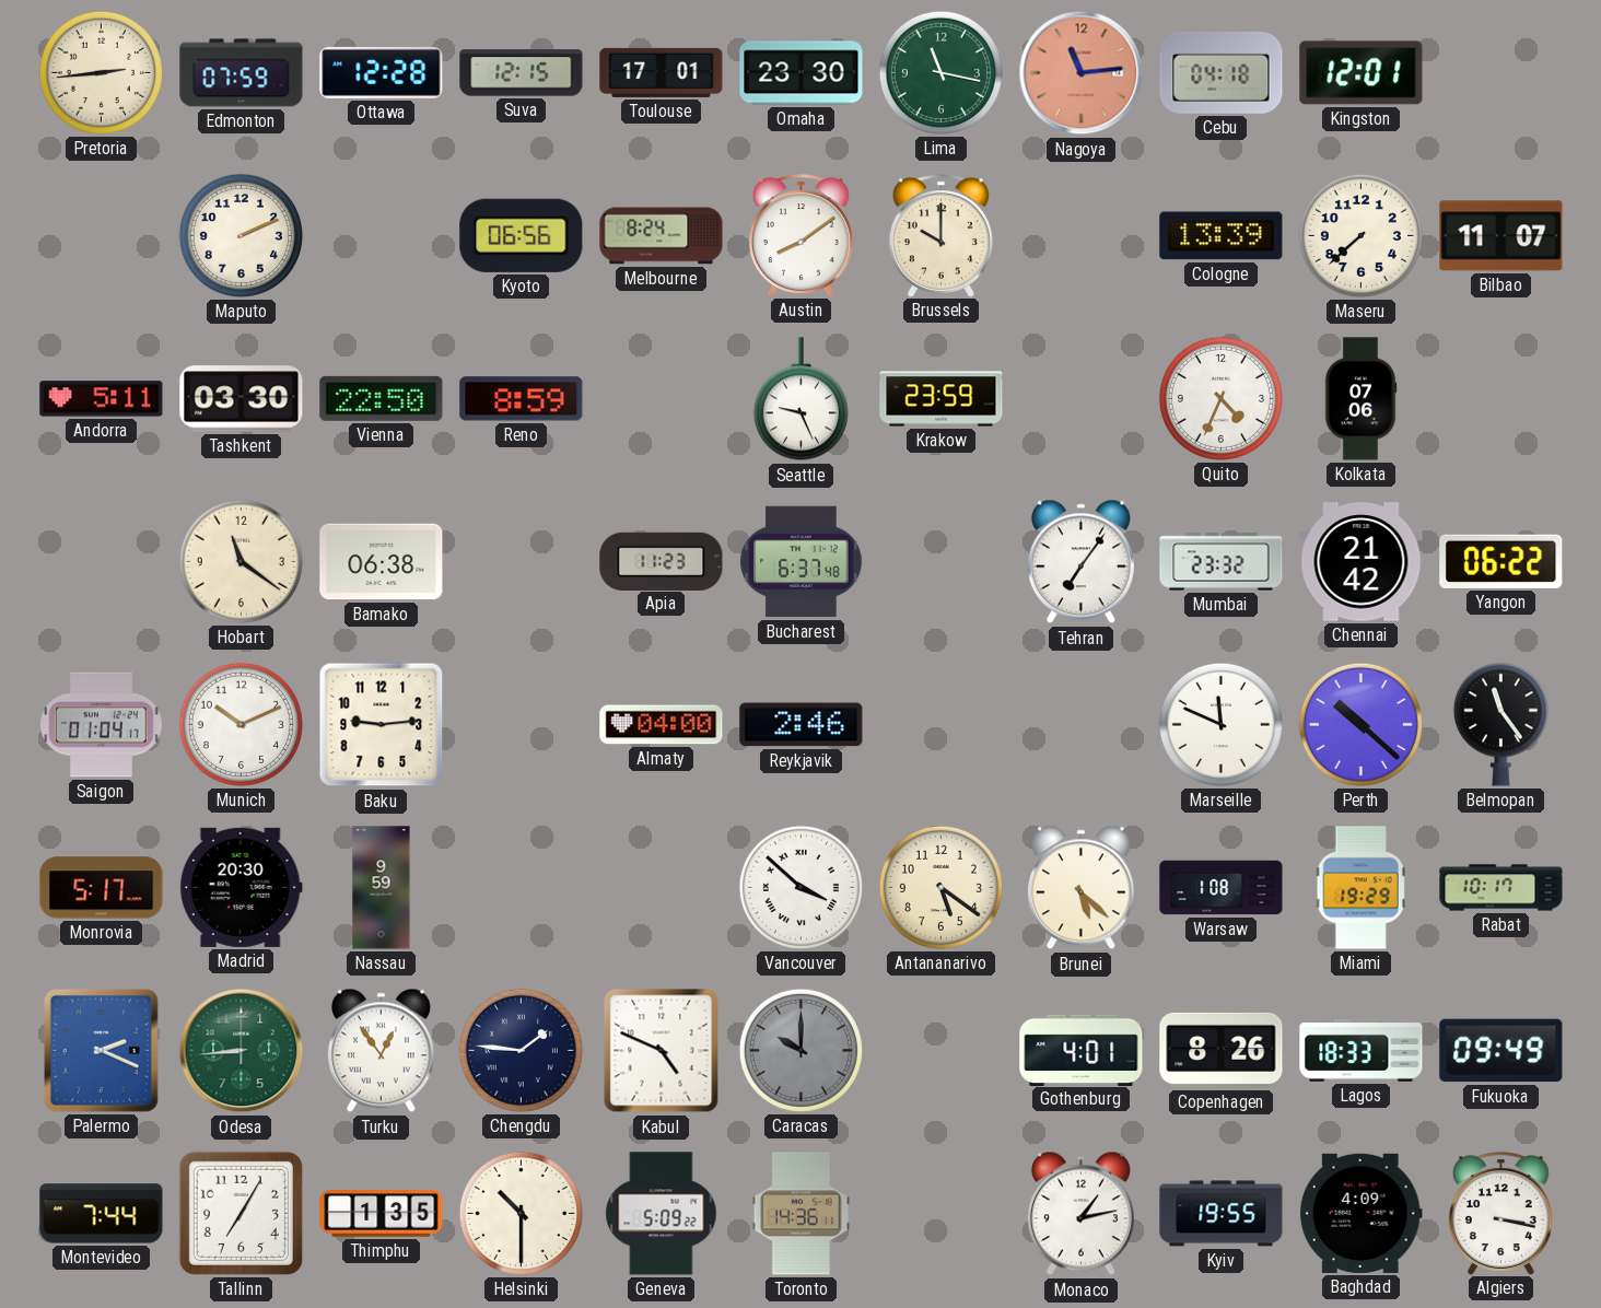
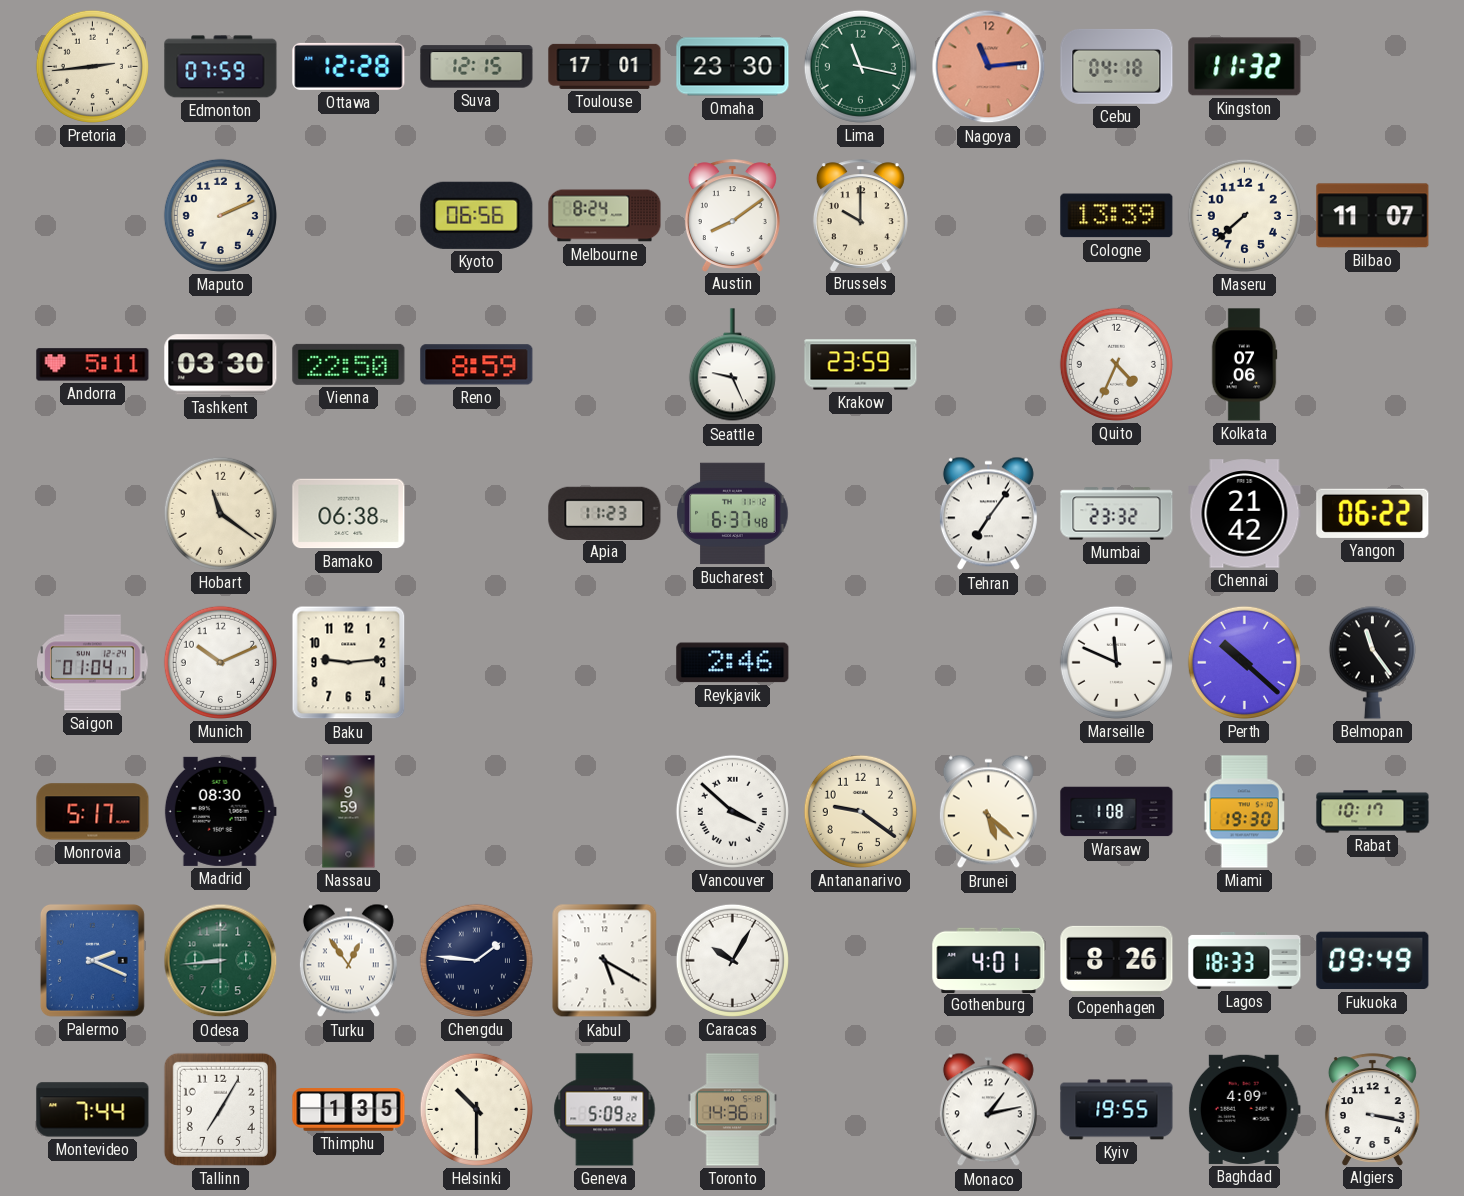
Kingston: 12:01 -> 11:32
Almaty: 04:00 -> none
Madrid: 20:30 -> 08:30
Antananarivo: 5:21 -> 9:21
Miami: 19:29 -> 19:30
Kabul: 4:49 -> 5:20
Caracas: 10:00 -> 10:05
Caracas dial: grey -> white
